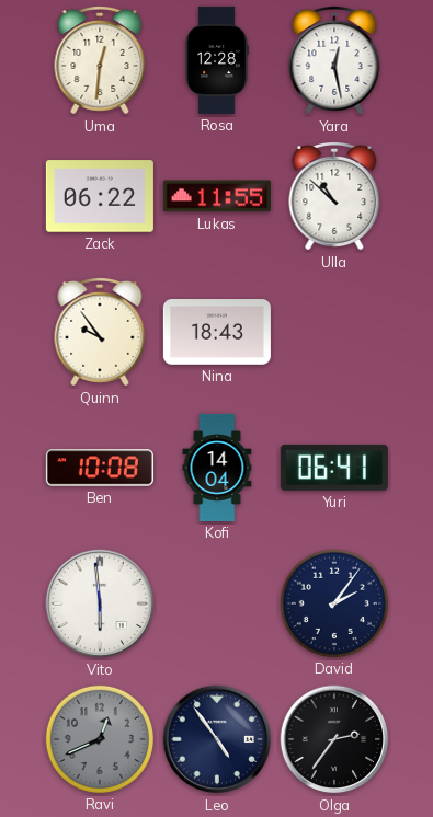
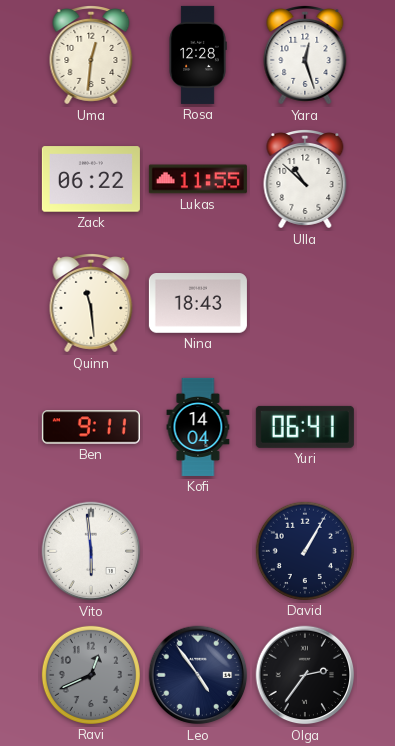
Yara: 12:28 -> 12:27
Quinn: 9:54 -> 11:29
Ben: 10:08 -> 9:11
David: 2:06 -> 1:05
